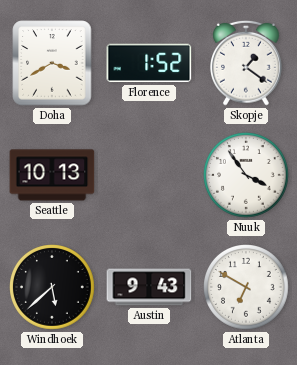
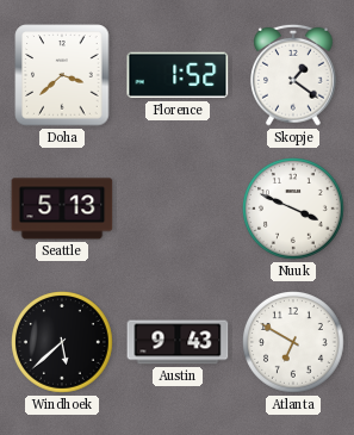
Doha: 3:40 -> 3:38
Seattle: 10:13 -> 5:13
Nuuk: 3:54 -> 3:49
